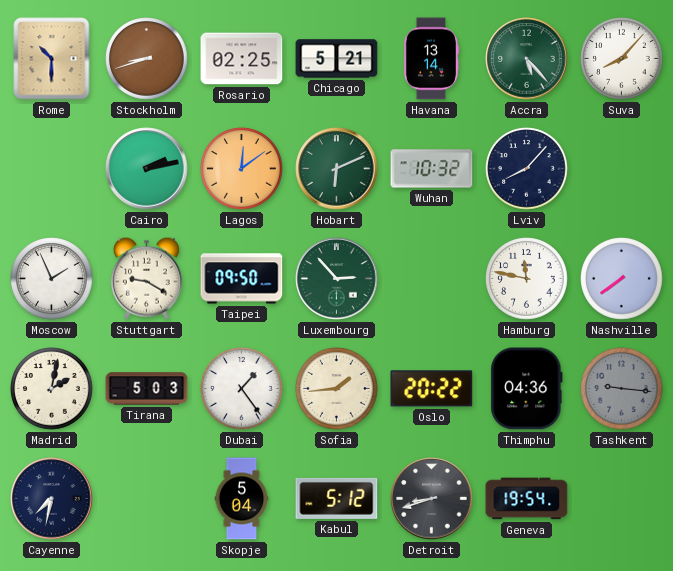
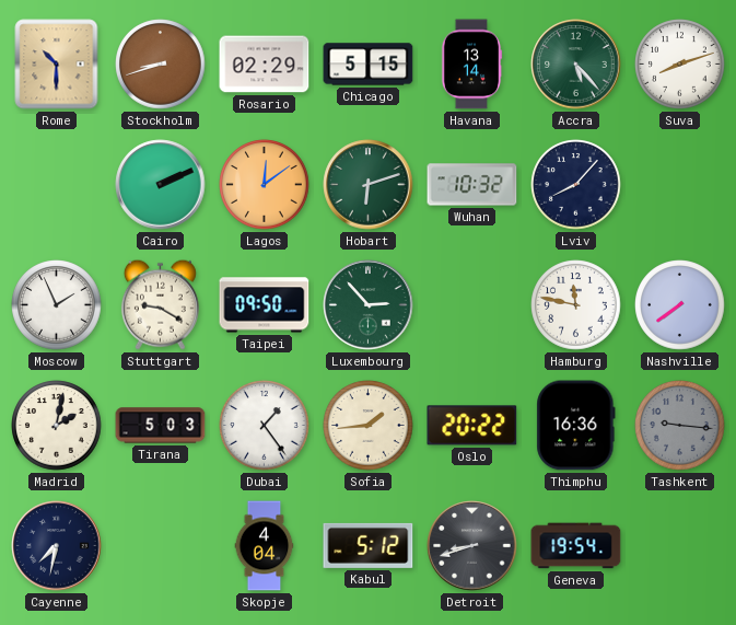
Rosario: 02:25 -> 02:29
Chicago: 5:21 -> 5:15
Suva: 8:07 -> 8:12
Cairo: 2:13 -> 2:11
Hobart: 6:11 -> 6:12
Thimphu: 04:36 -> 16:36
Skopje: 5:04 -> 4:04
